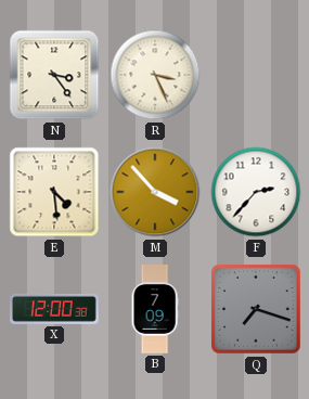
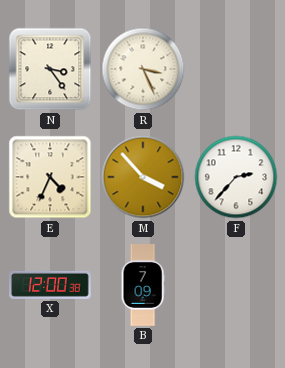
E: 4:29 -> 4:34
Q: 7:18 -> none
